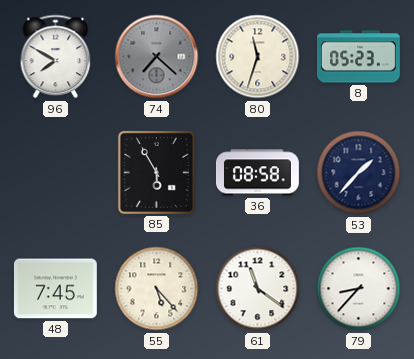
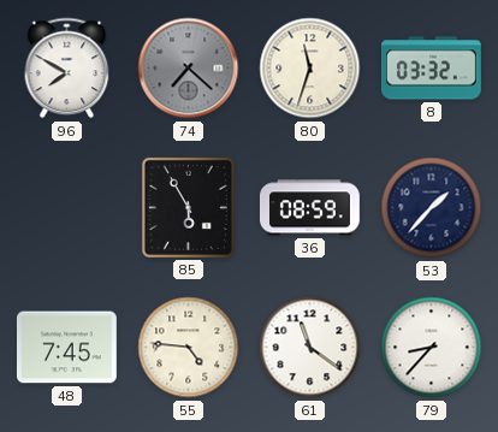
8: 05:23 -> 03:32
36: 08:58 -> 08:59
55: 5:23 -> 4:46
